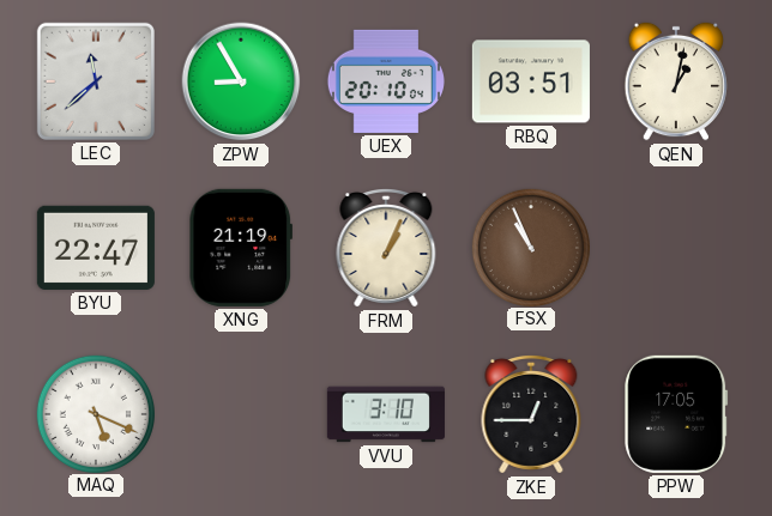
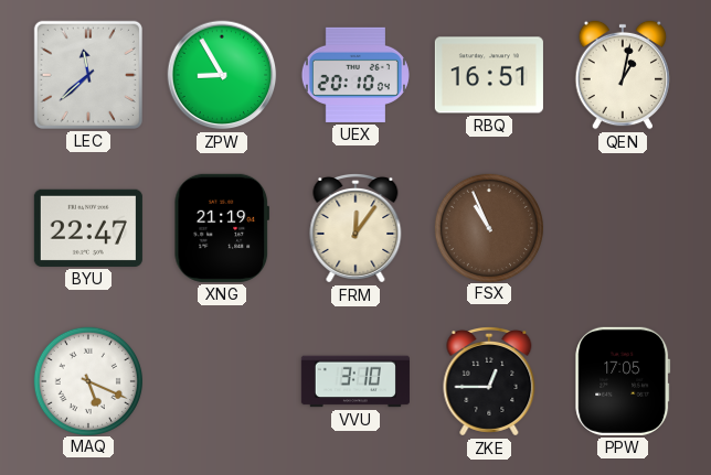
RBQ: 03:51 -> 16:51
FRM: 1:04 -> 12:06
